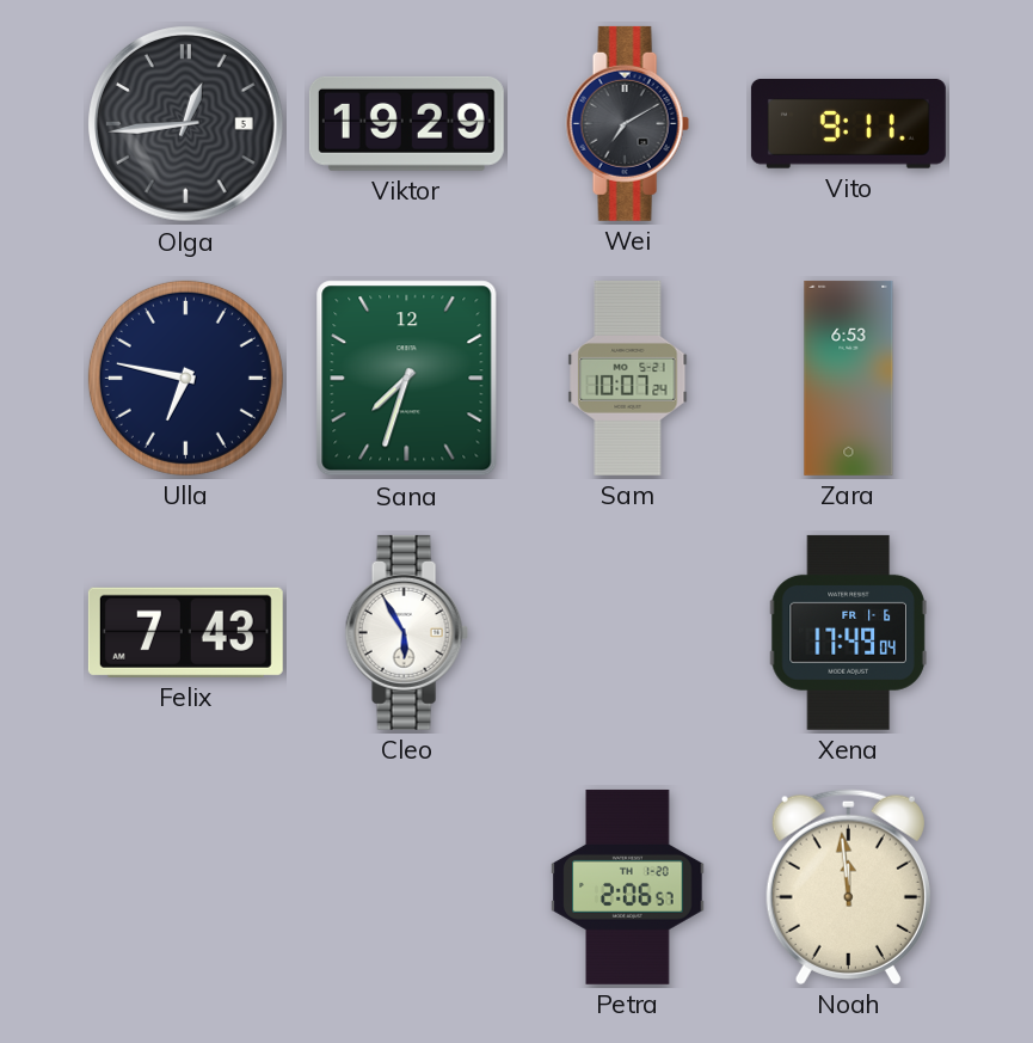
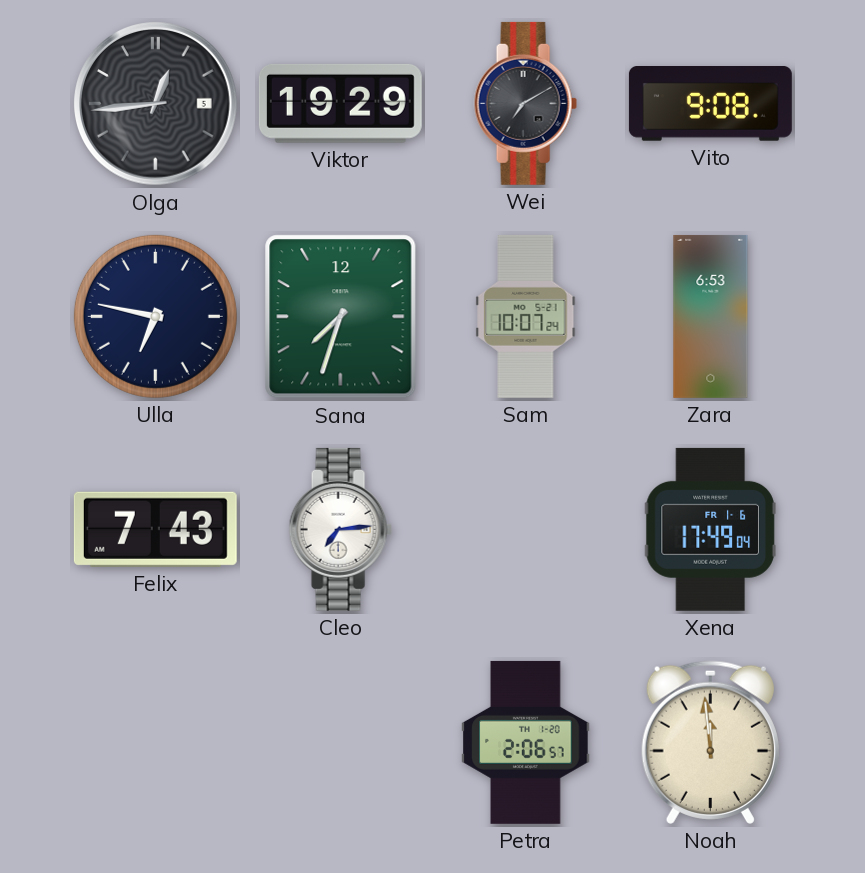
Vito: 9:11 -> 9:08
Cleo: 5:55 -> 7:14
